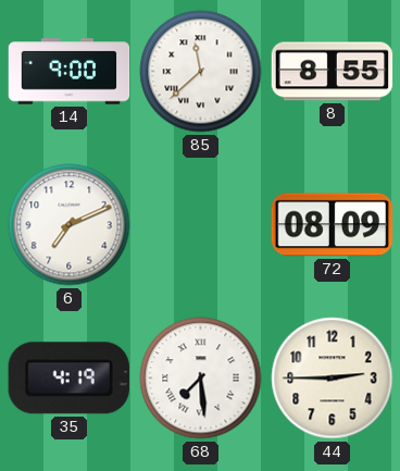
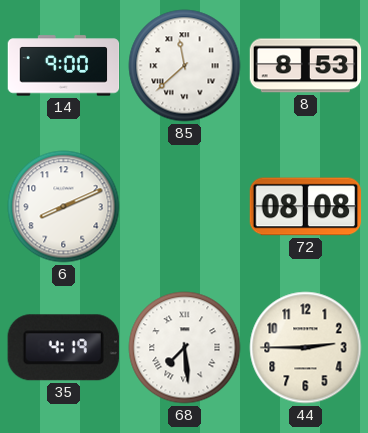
8: 8:55 -> 8:53
6: 7:11 -> 8:11
72: 08:09 -> 08:08
